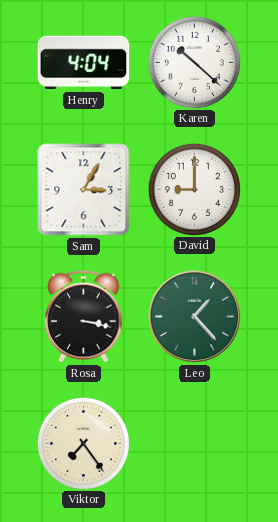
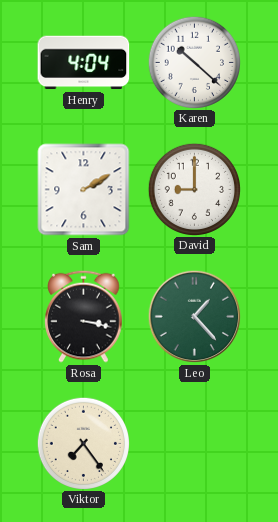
Sam: 3:05 -> 2:10
